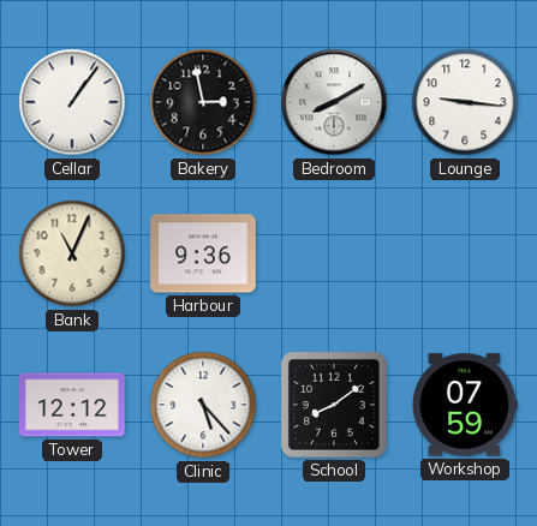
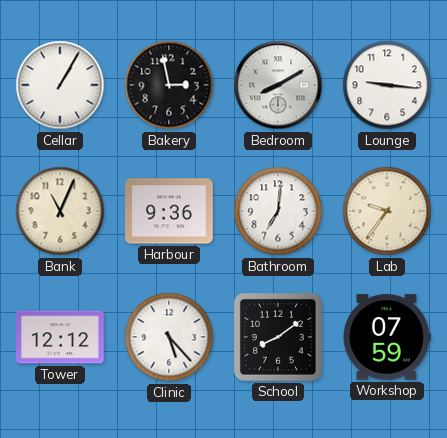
Cellar: 1:06 -> 1:05
Bathroom: none -> 7:01
Lab: none -> 9:36
